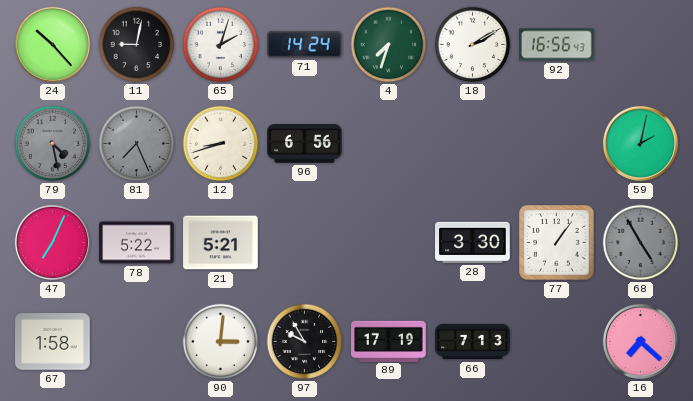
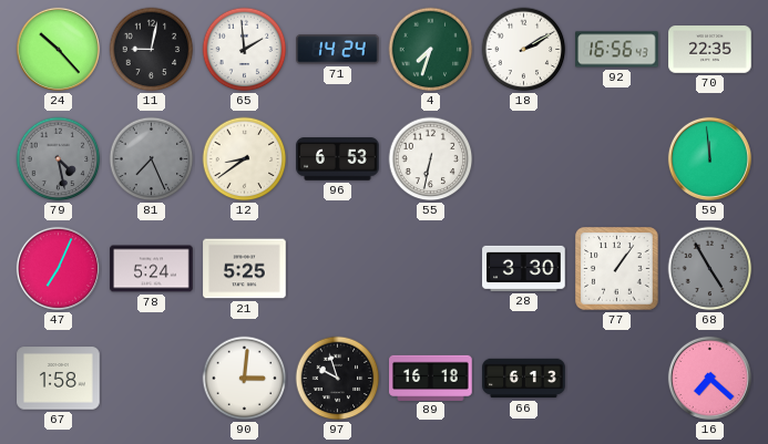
65: 2:03 -> 1:59
70: none -> 22:35
12: 8:42 -> 8:39
96: 6:56 -> 6:53
55: none -> 6:32
59: 2:02 -> 11:59
78: 5:22 -> 5:24
21: 5:21 -> 5:25
97: 9:55 -> 9:57
89: 17:19 -> 16:18
66: 7:13 -> 6:13
